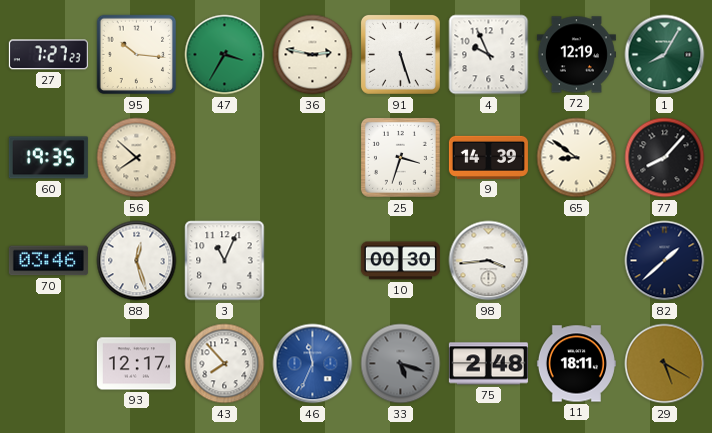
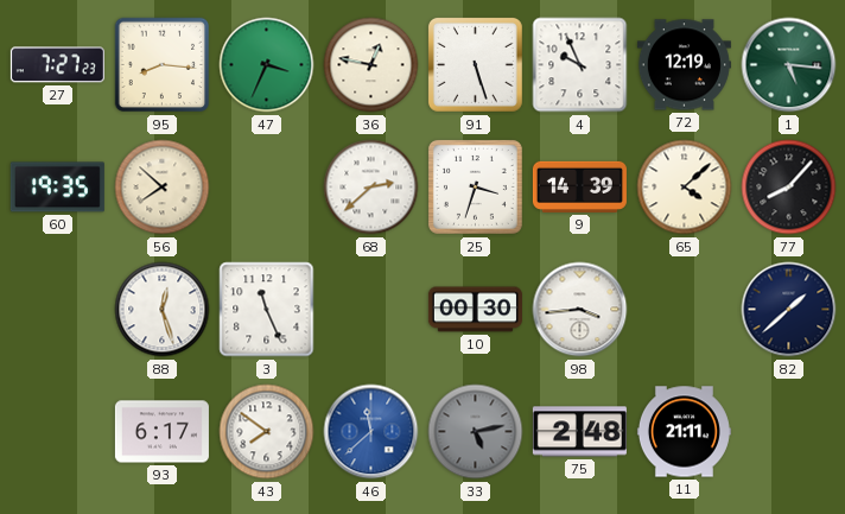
95: 10:16 -> 8:16
47: 3:35 -> 3:34
36: 2:47 -> 12:47
1: 8:05 -> 5:16
68: none -> 2:38
65: 8:51 -> 4:08
70: 03:46 -> none
3: 11:04 -> 11:26
93: 12:17 -> 6:17
43: 7:53 -> 7:51
46: 11:34 -> 11:38
33: 5:18 -> 5:13
11: 18:11 -> 21:11
29: 5:20 -> none
